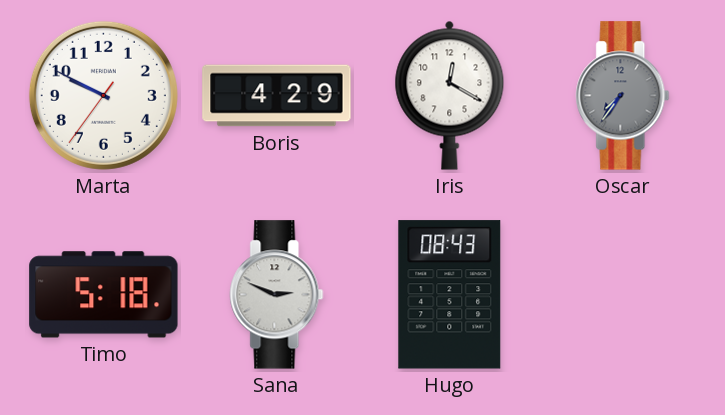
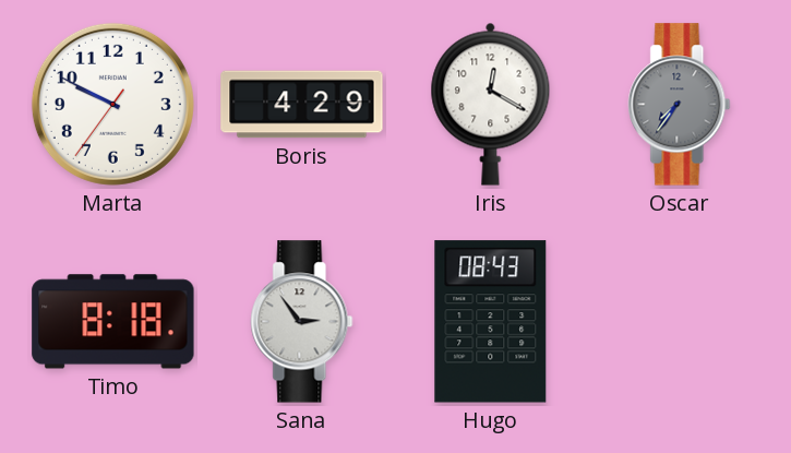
Timo: 5:18 -> 8:18
Sana: 2:49 -> 2:54
